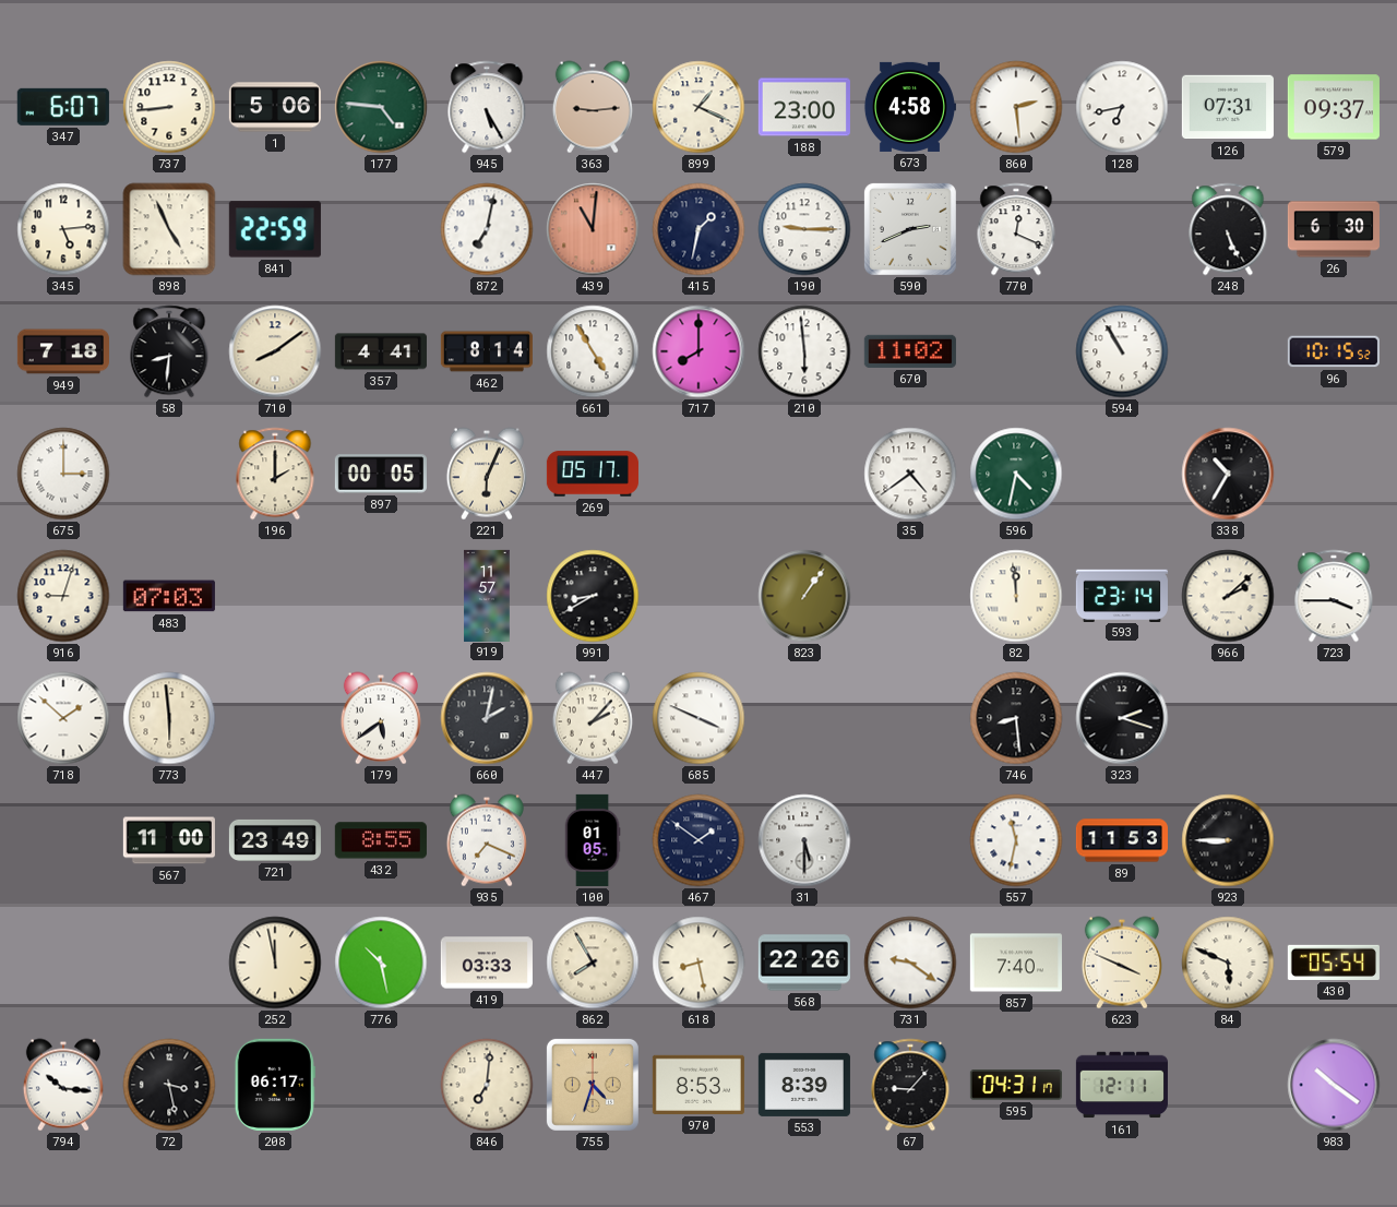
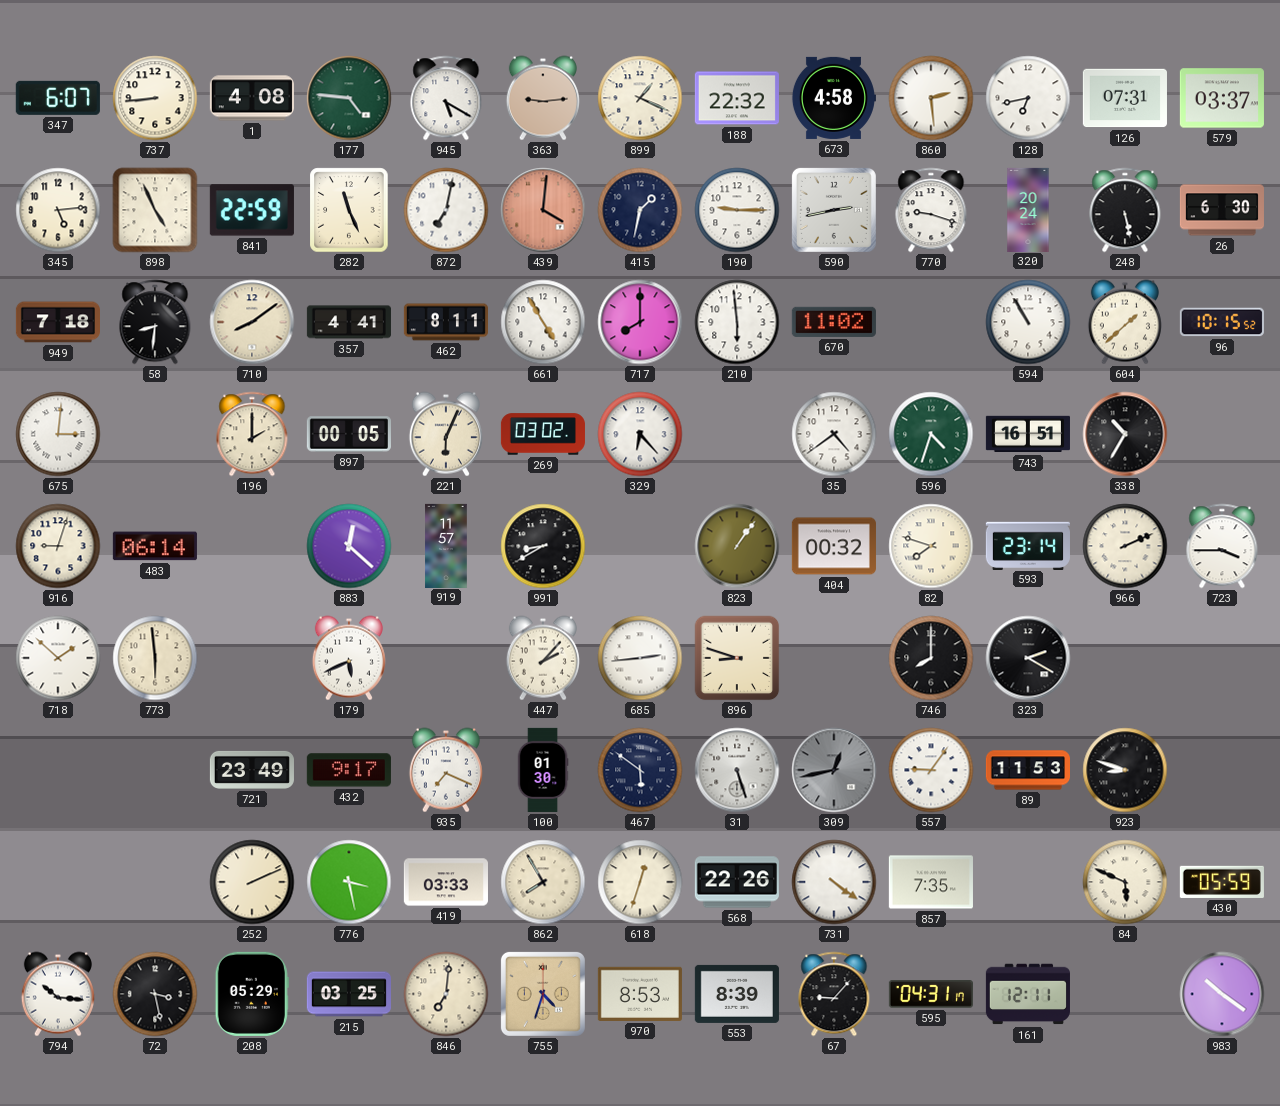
1: 5:06 -> 4:08
945: 5:25 -> 5:20
188: 23:00 -> 22:32
579: 09:37 -> 03:37
282: none -> 11:26
439: 11:01 -> 4:01
590: 2:41 -> 2:43
770: 12:19 -> 9:18
320: none -> 20:24
248: 5:26 -> 5:28
462: 8:14 -> 8:11
604: none -> 1:38
675: 3:00 -> 3:01
269: 05:17 -> 03:02
329: none -> 6:23
596: 4:32 -> 4:33
743: none -> 16:51
483: 07:03 -> 06:14
883: none -> 12:22
404: none -> 00:32
82: 11:59 -> 7:48
966: 2:08 -> 2:11
179: 5:39 -> 5:41
660: 2:02 -> none
685: 3:49 -> 2:44
896: none -> 8:48
746: 8:29 -> 8:00
323: 2:18 -> 2:20
567: 11:00 -> none
432: 8:55 -> 9:17
100: 01:05 -> 01:30
467: 1:51 -> 5:51
31: 5:30 -> 5:27
309: none -> 12:43
557: 11:32 -> 9:06
923: 8:45 -> 8:48
252: 11:58 -> 2:11
776: 10:28 -> 3:28
618: 8:28 -> 12:33
731: 9:21 -> 4:21
857: 7:40 -> 7:35
623: 3:49 -> none
430: 05:54 -> 05:59
208: 06:17 -> 05:29
215: none -> 03:25
